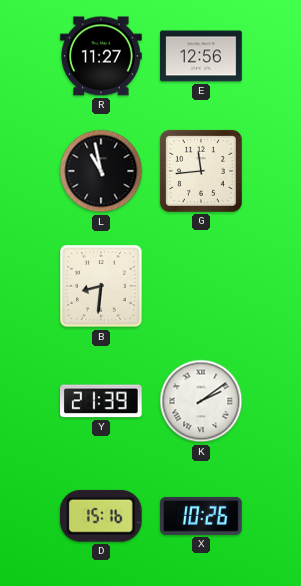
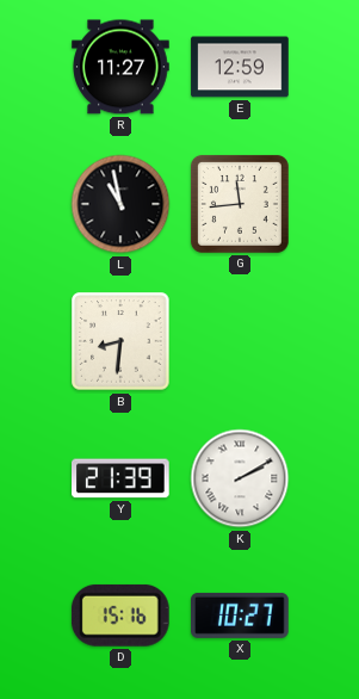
E: 12:56 -> 12:59
K: 2:09 -> 2:10
X: 10:26 -> 10:27
